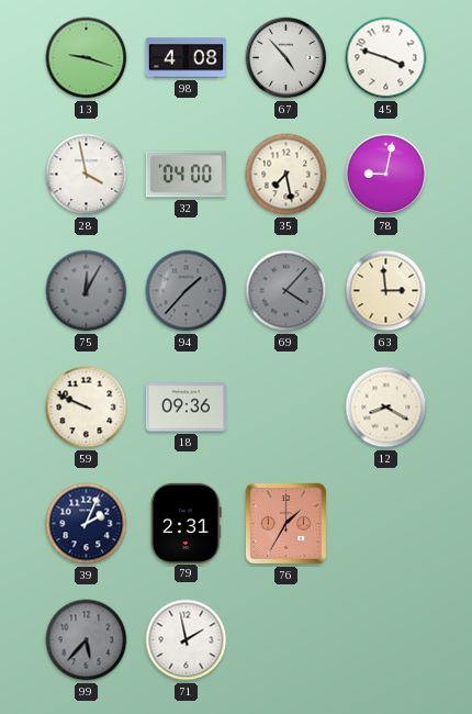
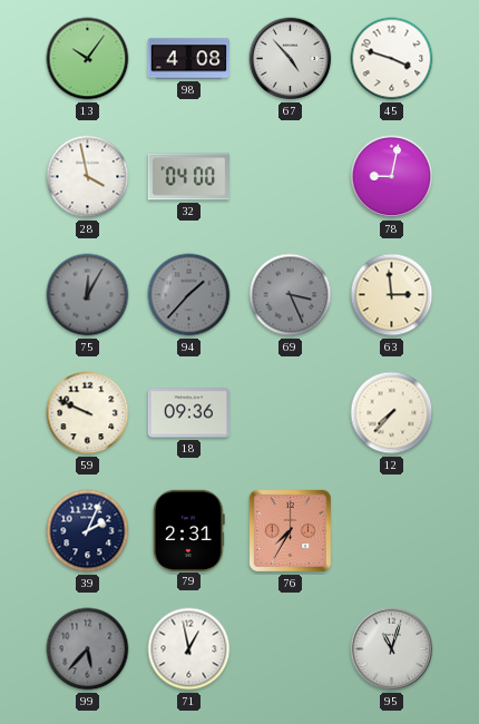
13: 9:18 -> 10:06
35: 7:28 -> none
69: 4:07 -> 3:26
12: 8:20 -> 7:37
76: 1:35 -> 7:35
71: 1:58 -> 12:58
95: none -> 11:03
